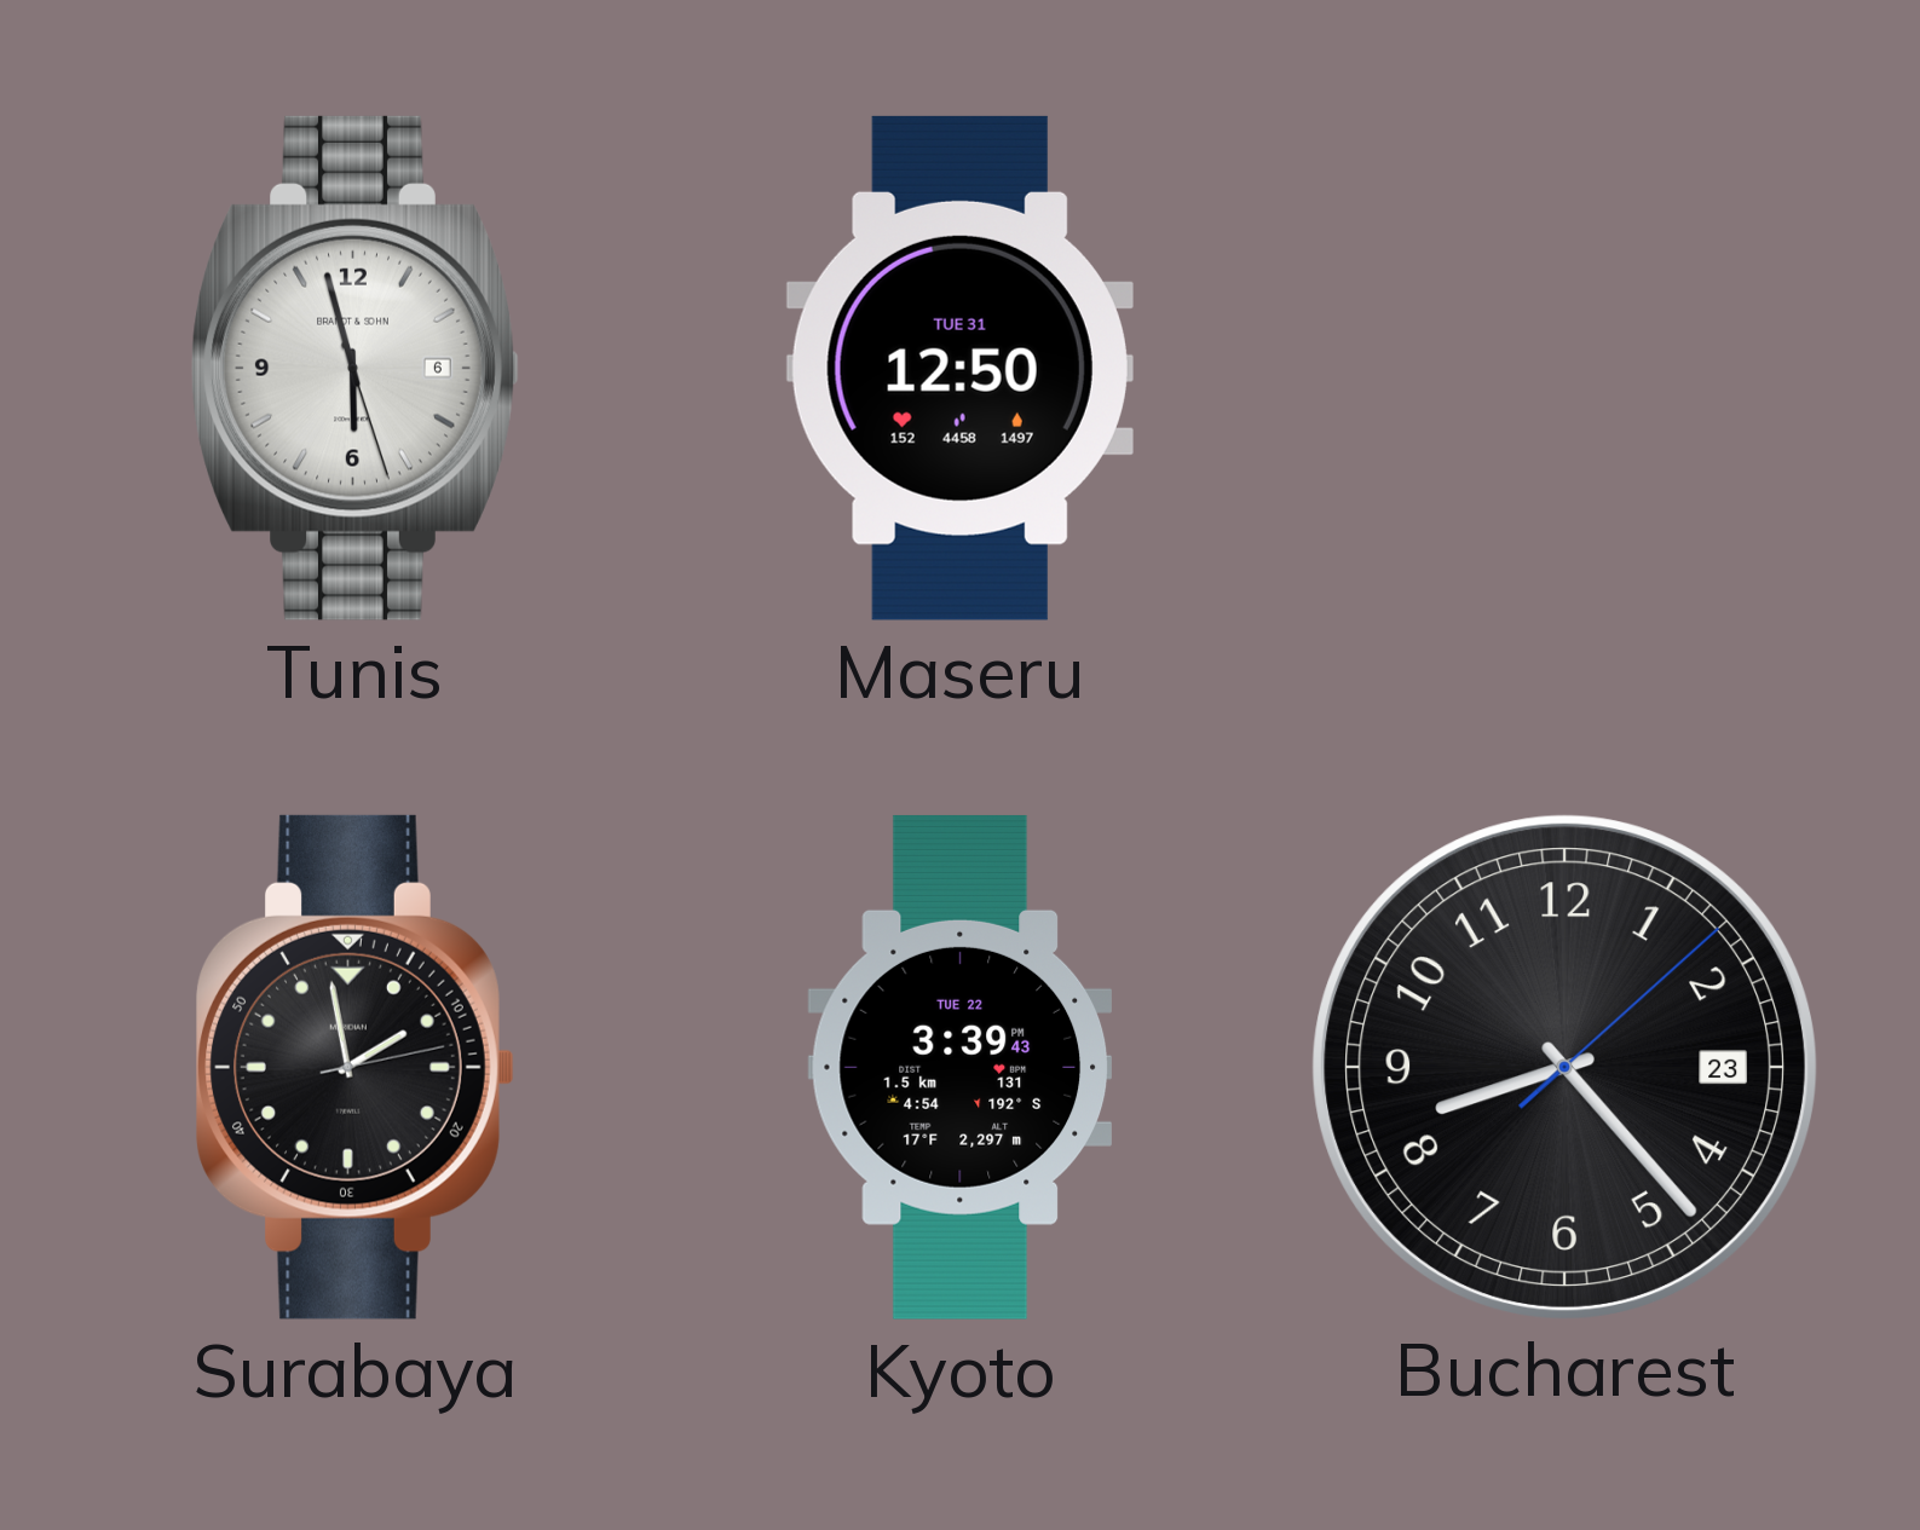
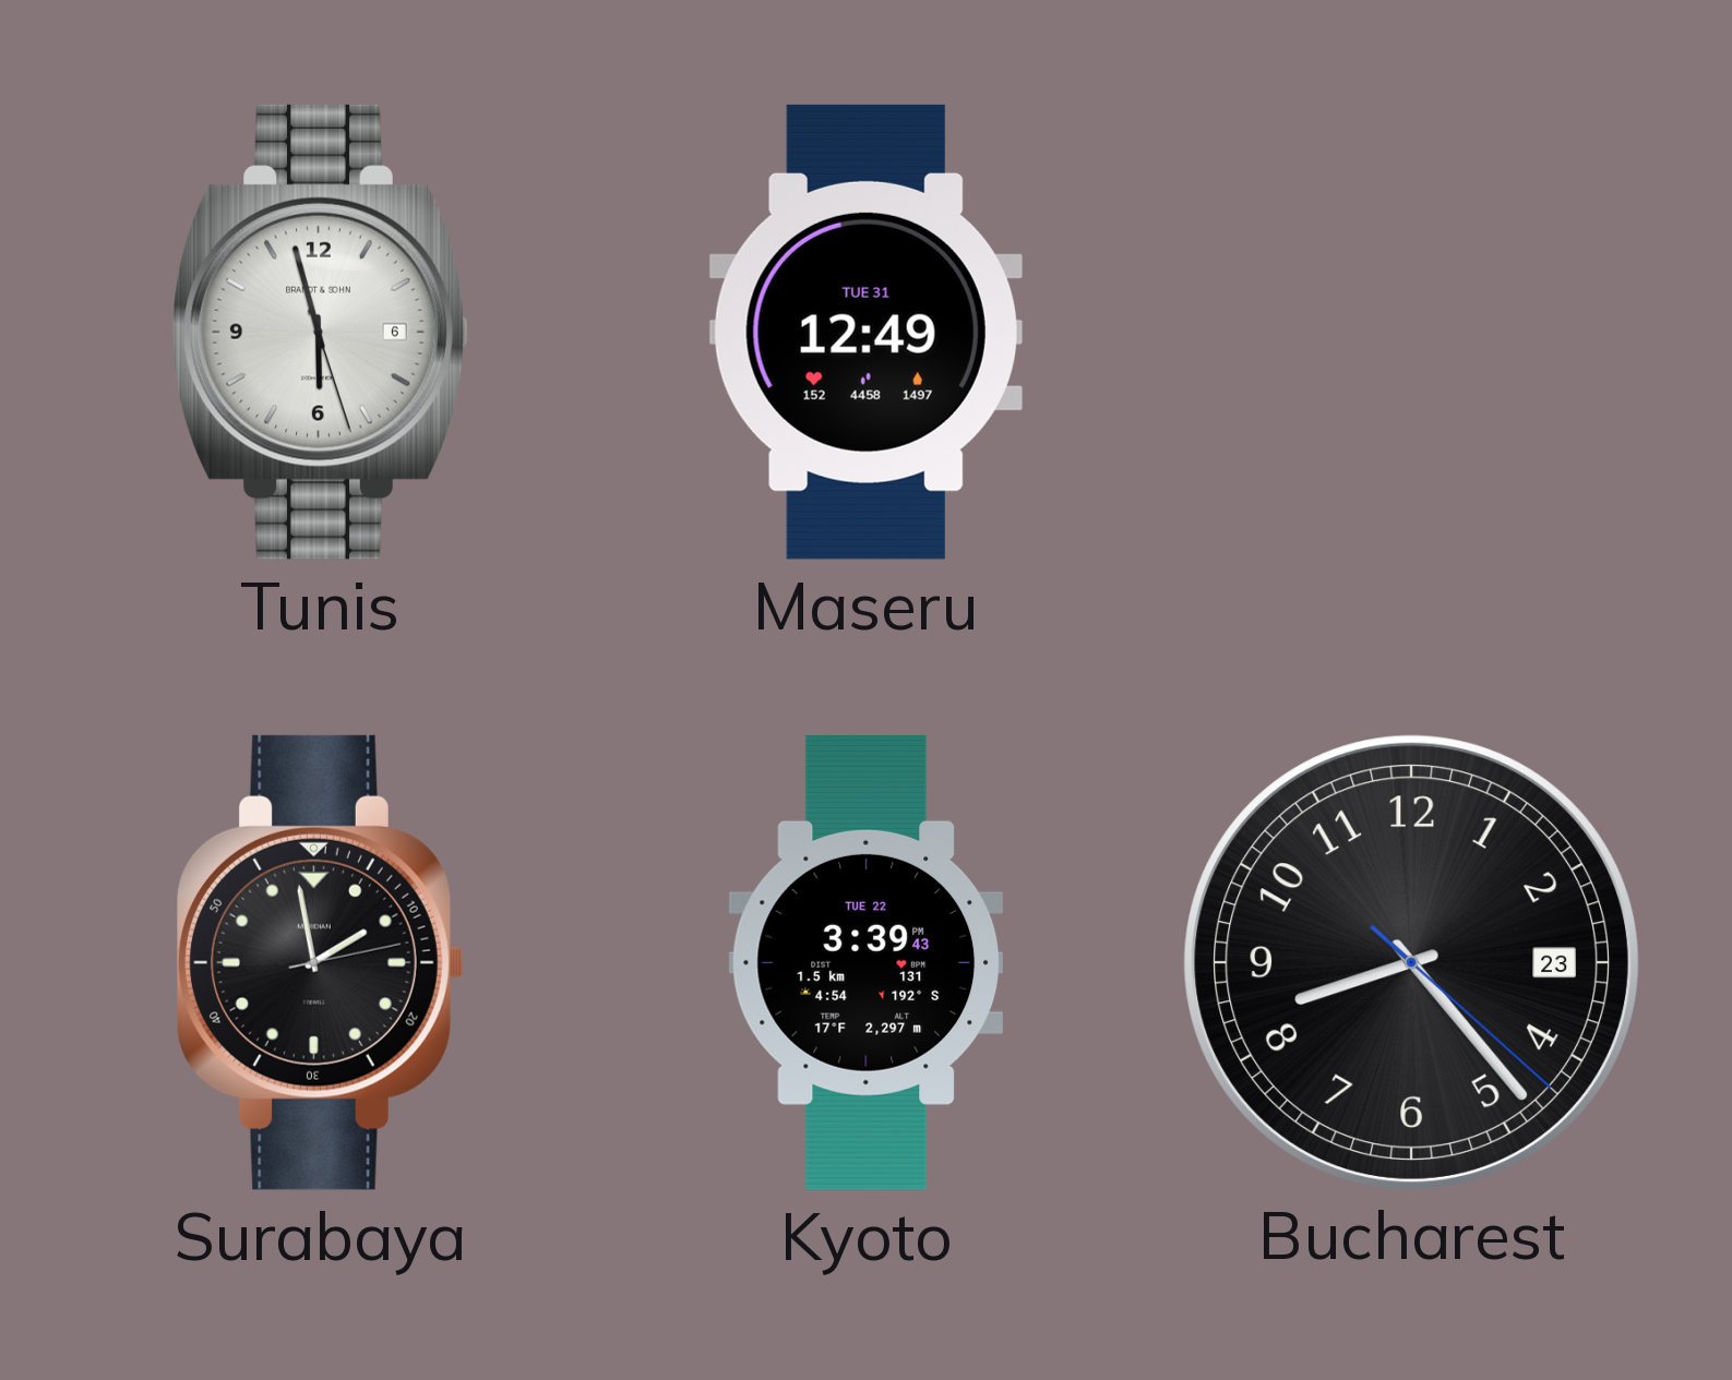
Maseru: 12:50 -> 12:49
Bucharest: 8:23:08 -> 8:23:22
